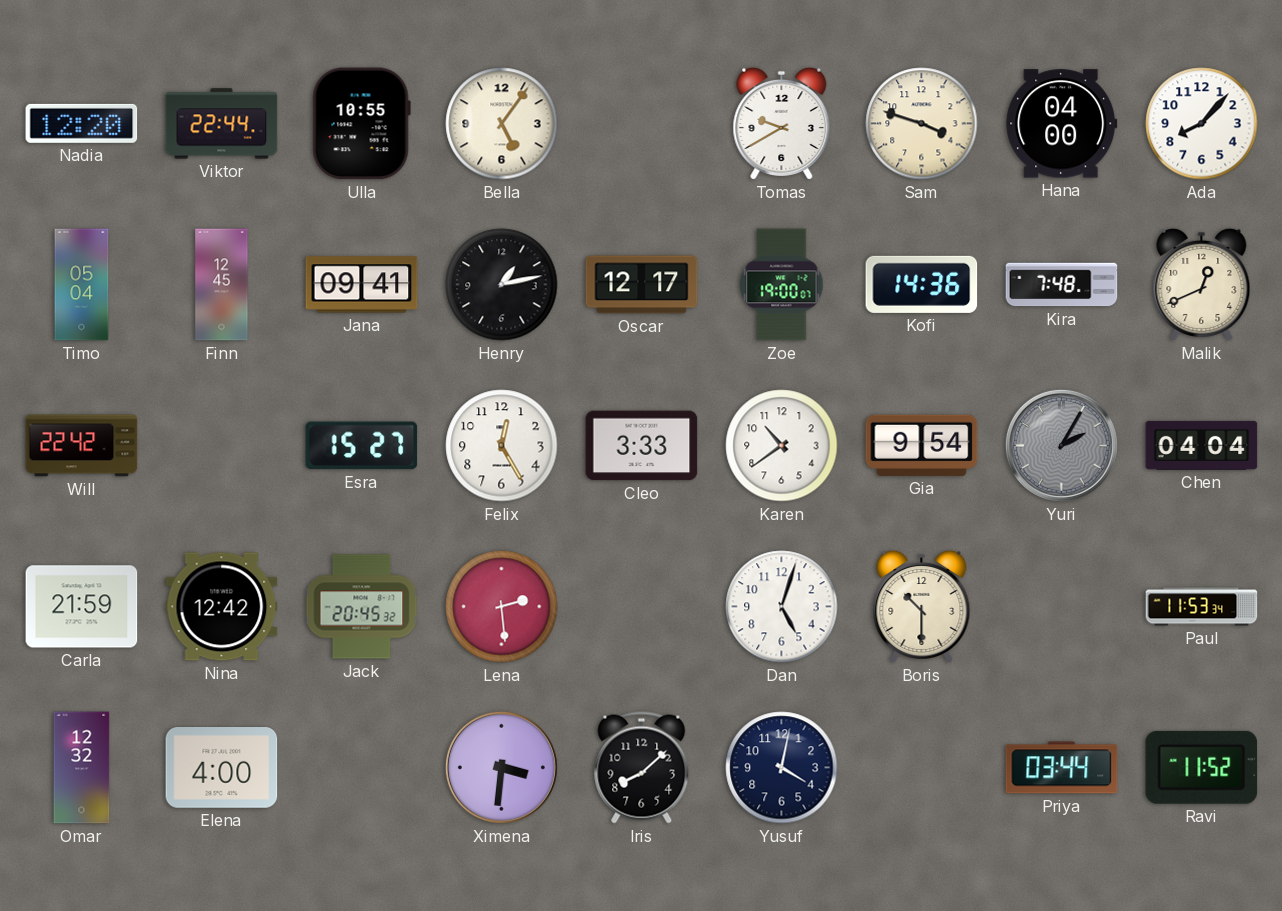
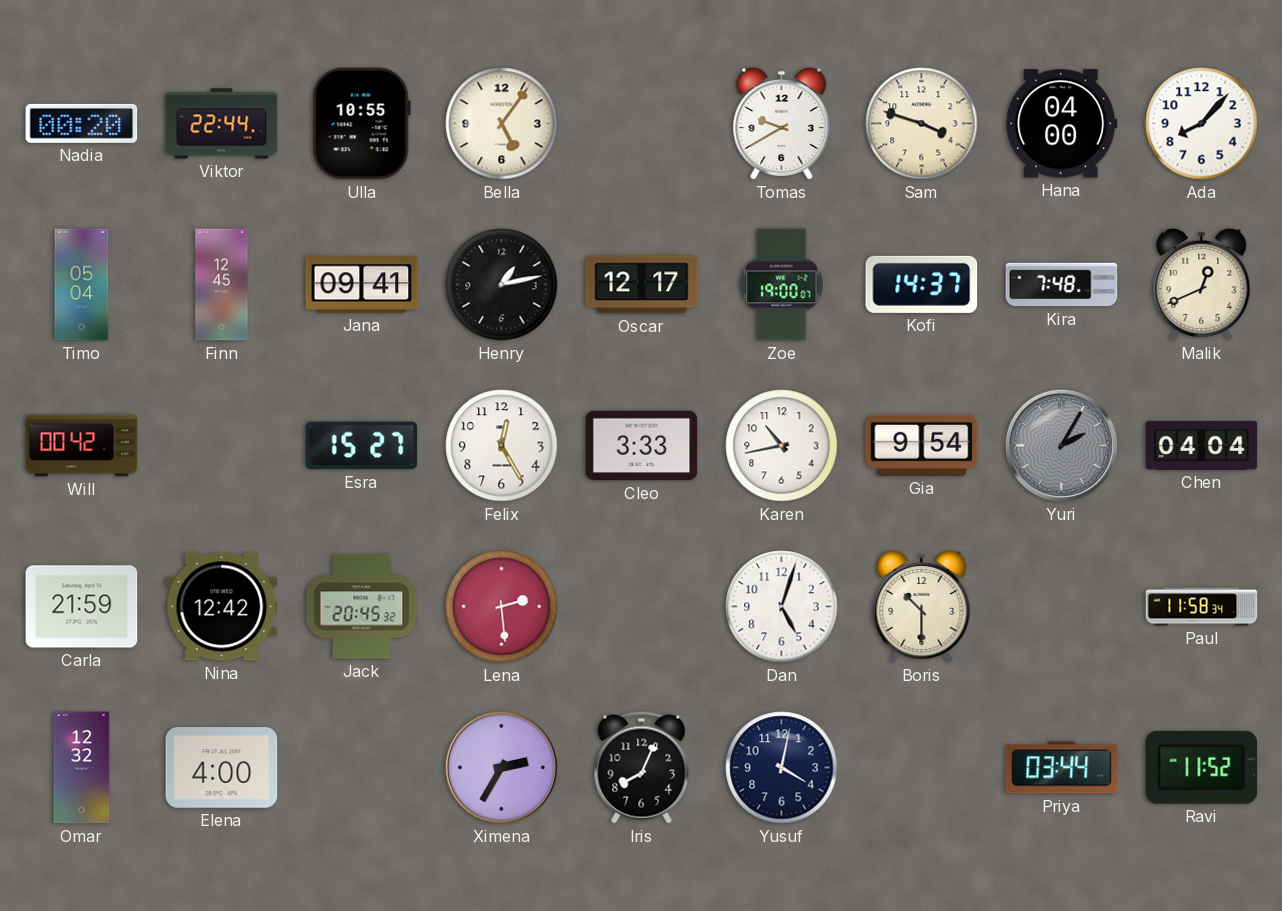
Nadia: 12:20 -> 00:20
Kofi: 14:36 -> 14:37
Will: 22:42 -> 00:42
Karen: 10:39 -> 10:43
Paul: 11:53 -> 11:58
Ximena: 3:31 -> 2:35
Iris: 8:08 -> 8:04
